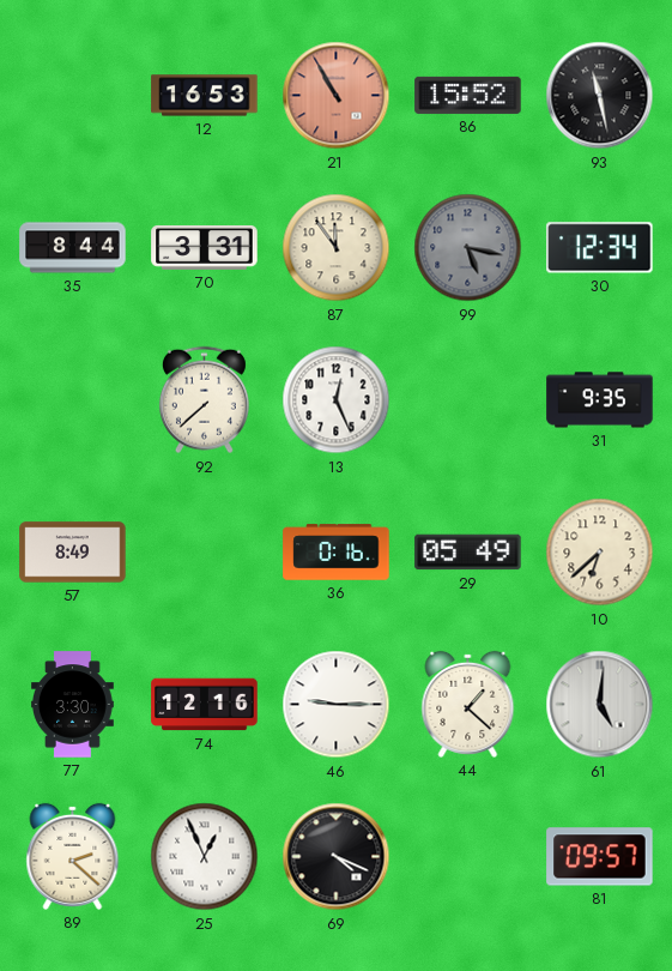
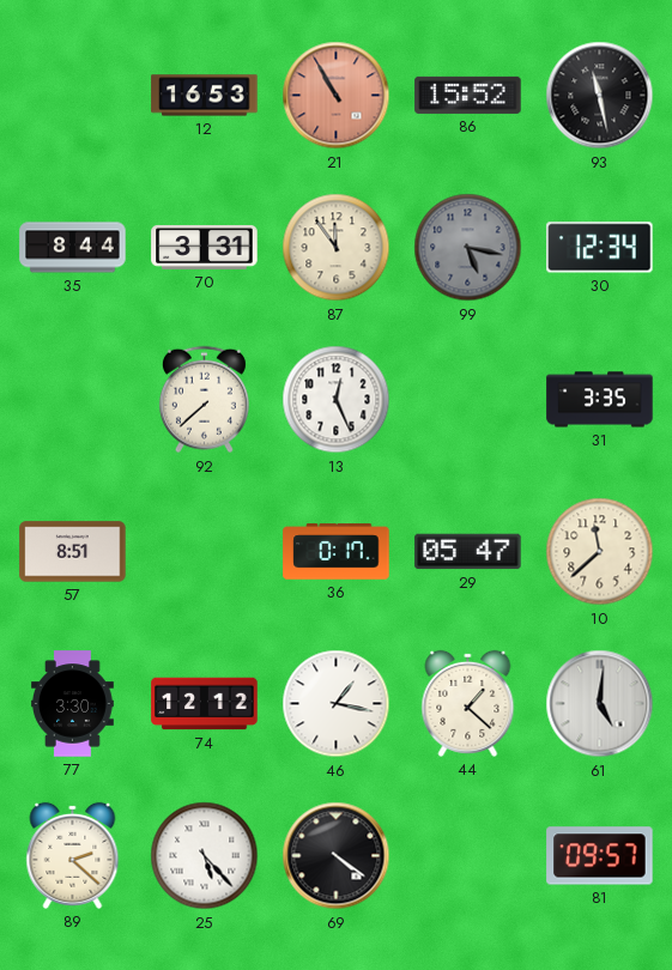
31: 9:35 -> 3:35
57: 8:49 -> 8:51
36: 0:16 -> 0:17
29: 05:49 -> 05:47
10: 6:38 -> 11:38
74: 12:16 -> 12:12
46: 9:15 -> 1:17
25: 12:56 -> 5:23
69: 4:19 -> 4:21
